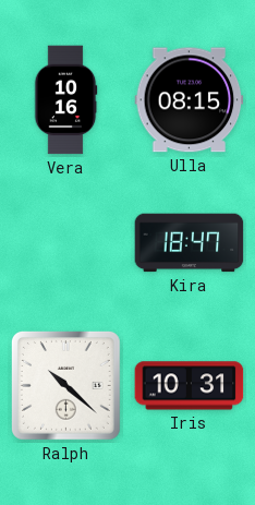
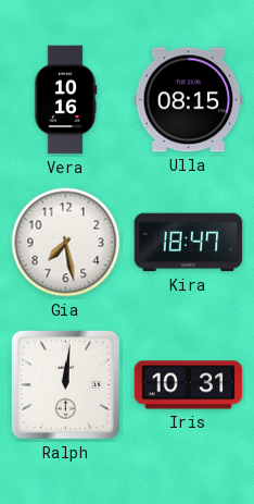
Gia: none -> 7:28
Ralph: 10:22 -> 12:01
